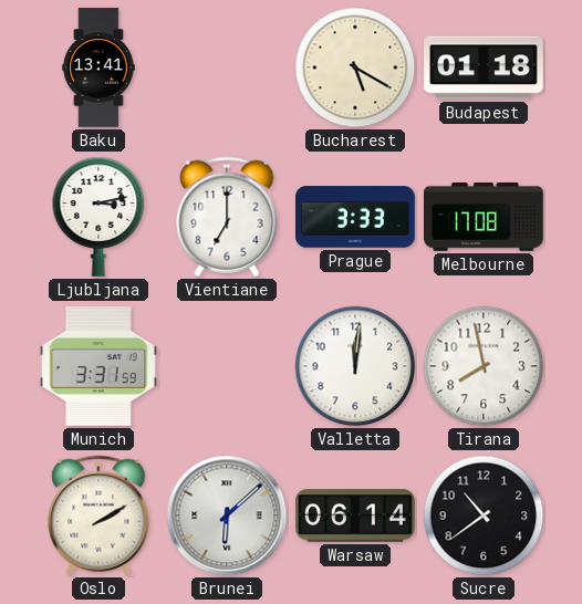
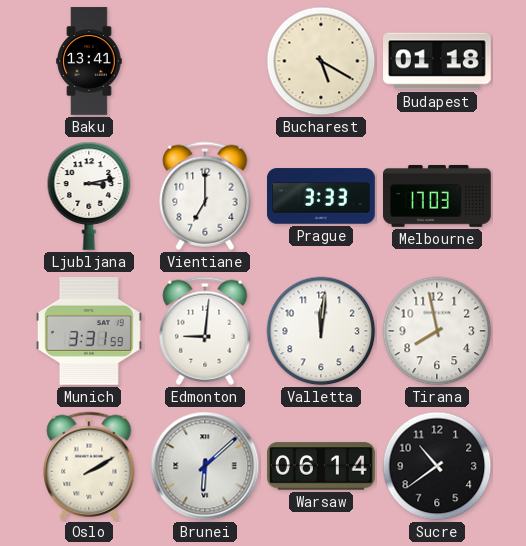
Melbourne: 17:08 -> 17:03
Edmonton: none -> 9:01
